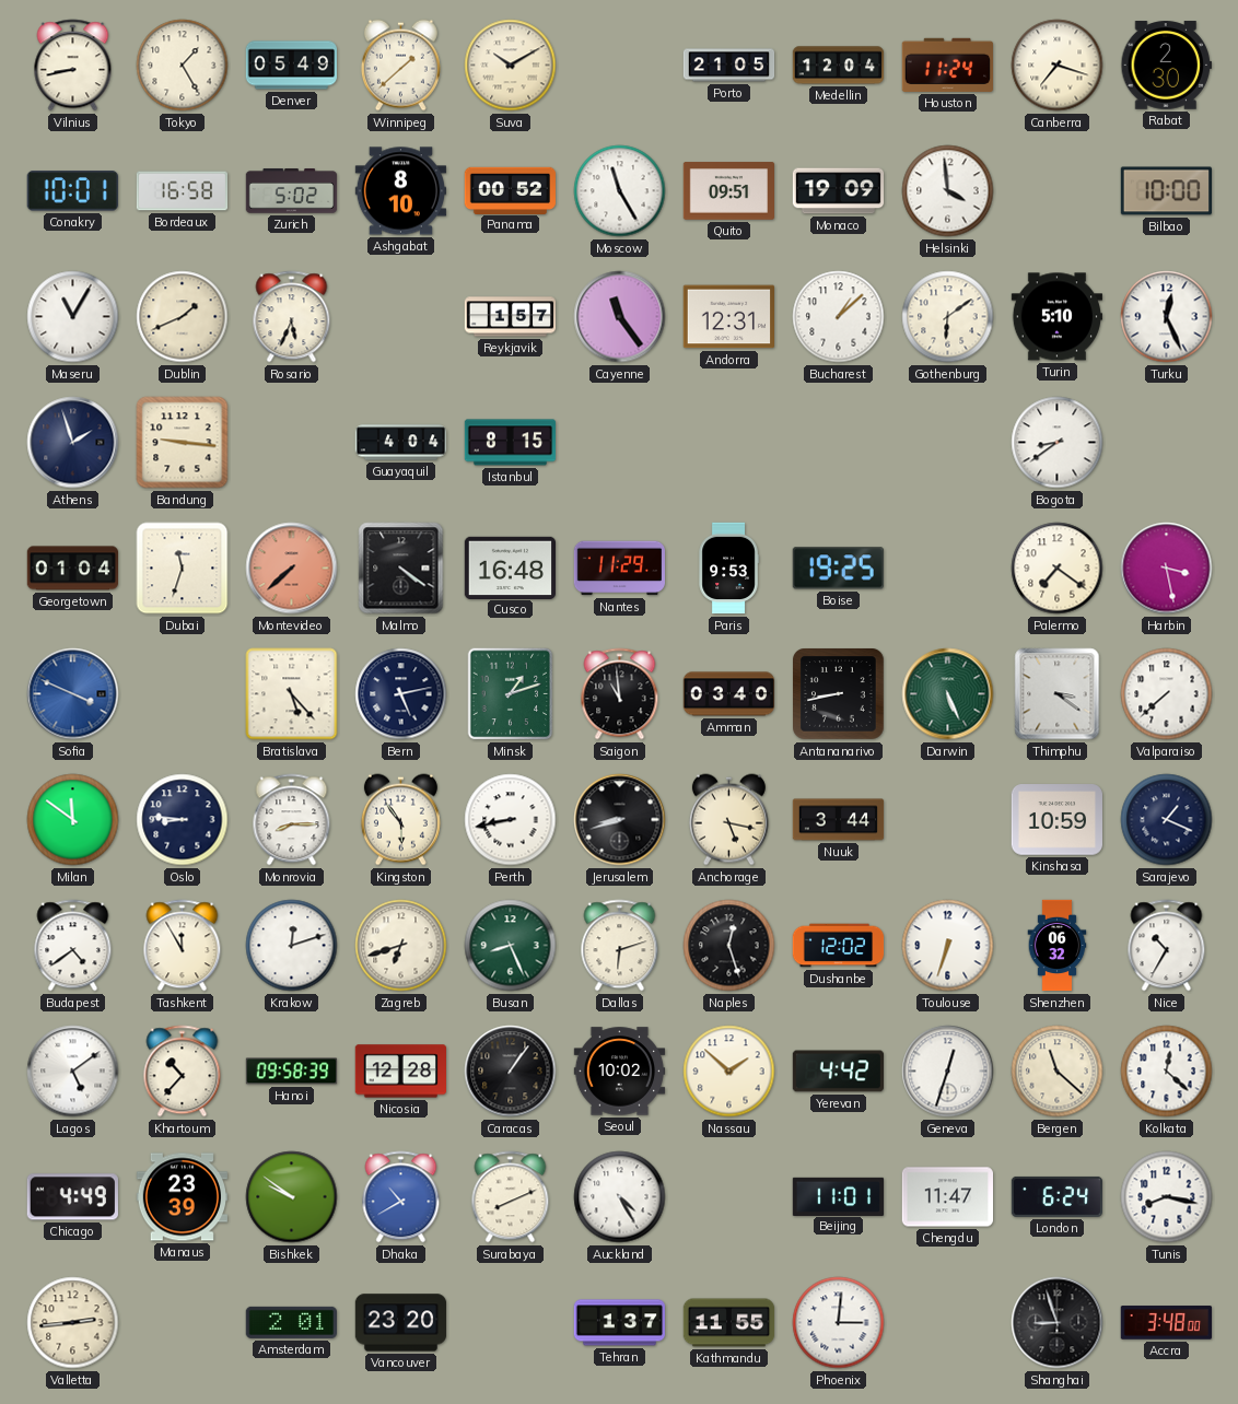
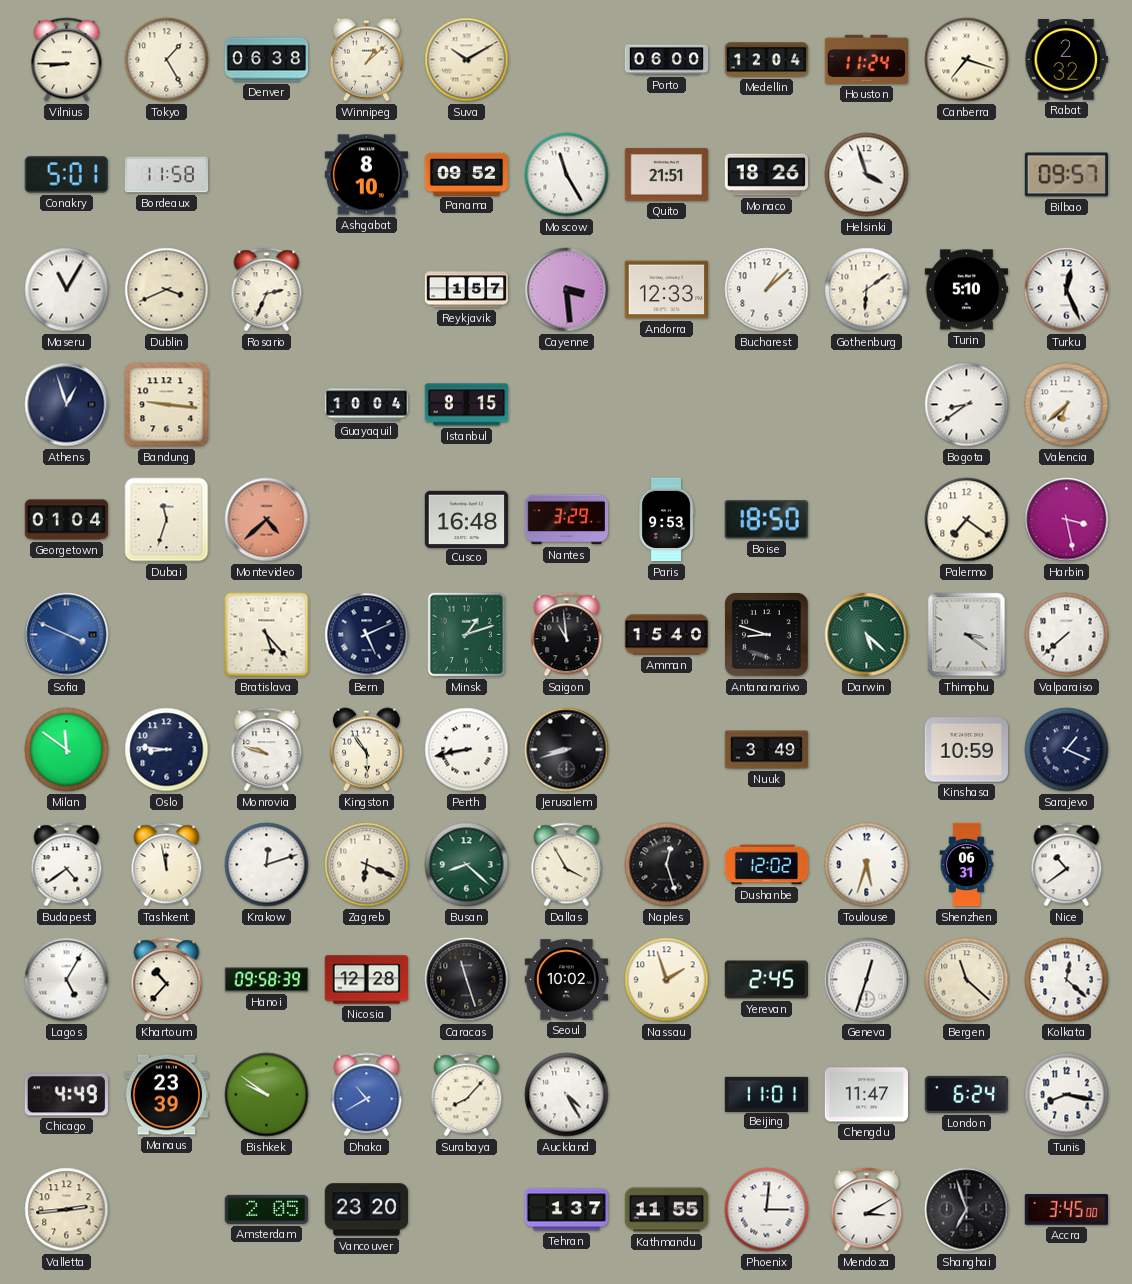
Vilnius: 8:43 -> 8:45
Denver: 05:49 -> 06:38
Winnipeg: 1:38 -> 1:08
Porto: 21:05 -> 06:00
Rabat: 2:30 -> 2:32
Conakry: 10:01 -> 5:01
Bordeaux: 16:58 -> 11:58
Zurich: 5:02 -> none
Panama: 00:52 -> 09:52
Quito: 09:51 -> 21:51
Monaco: 19:09 -> 18:26
Helsinki: 3:59 -> 3:57
Bilbao: 10:00 -> 09:57
Dublin: 1:41 -> 3:41
Rosario: 5:34 -> 2:34
Cayenne: 11:24 -> 3:29
Andorra: 12:31 -> 12:33
Athens: 1:57 -> 12:57
Guayaquil: 4:04 -> 10:04
Valencia: none -> 6:38
Montevideo: 7:38 -> 4:38
Malmo: 4:21 -> none
Nantes: 11:29 -> 3:29
Boise: 19:25 -> 18:50
Bern: 5:13 -> 5:11
Amman: 03:40 -> 15:40
Antananarivo: 8:43 -> 8:48
Darwin: 5:26 -> 5:22
Monrovia: 8:15 -> 9:48
Anchorage: 5:17 -> none
Nuuk: 3:44 -> 3:49
Tashkent: 11:55 -> 11:58
Zagreb: 6:42 -> 6:19
Busan: 8:26 -> 8:22
Dallas: 6:12 -> 3:55
Toulouse: 6:33 -> 5:33
Shenzhen: 06:32 -> 06:31
Nice: 10:35 -> 10:39
Lagos: 5:09 -> 5:05
Caracas: 1:06 -> 11:27
Nassau: 1:52 -> 1:57
Yerevan: 4:42 -> 2:45
Surabaya: 8:11 -> 8:07
Amsterdam: 2:01 -> 2:05
Mendoza: none -> 3:10
Shanghai: 8:57 -> 6:57
Accra: 3:48 -> 3:45
